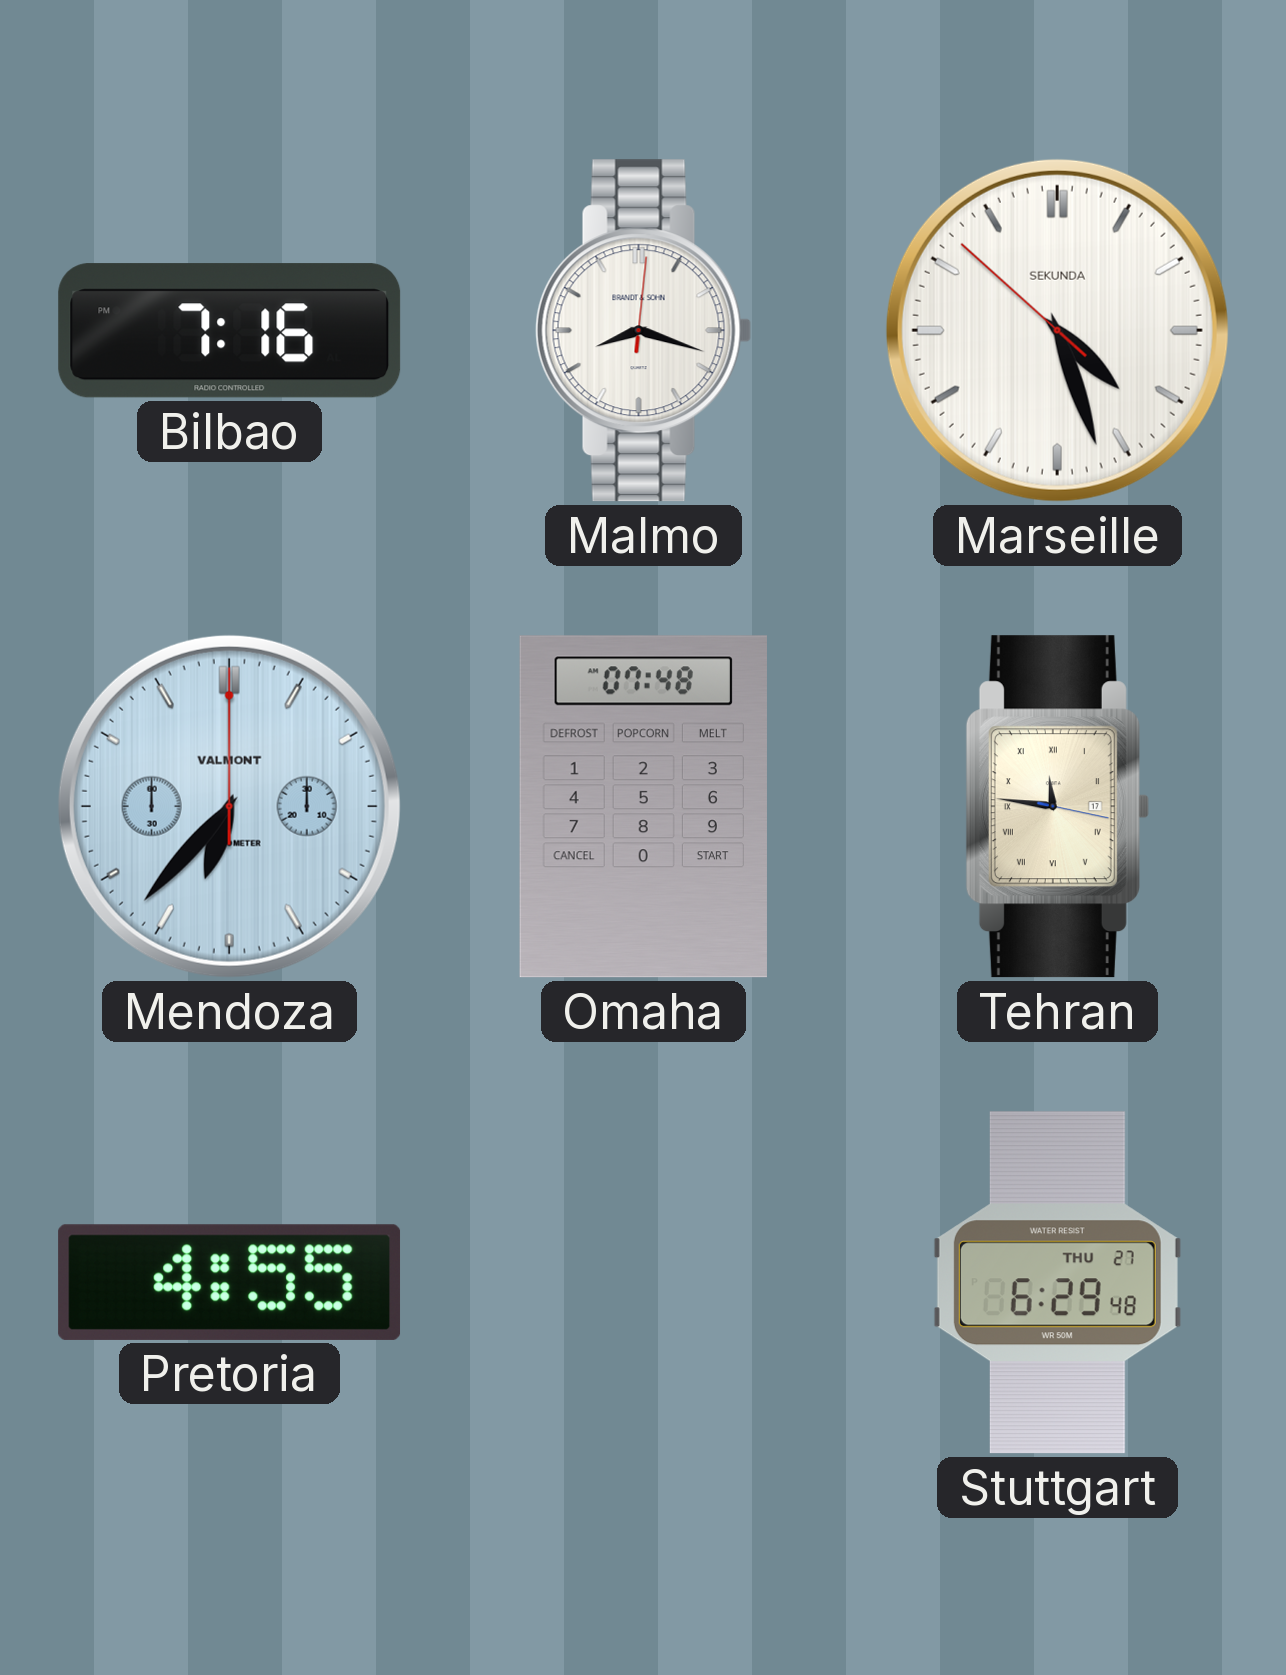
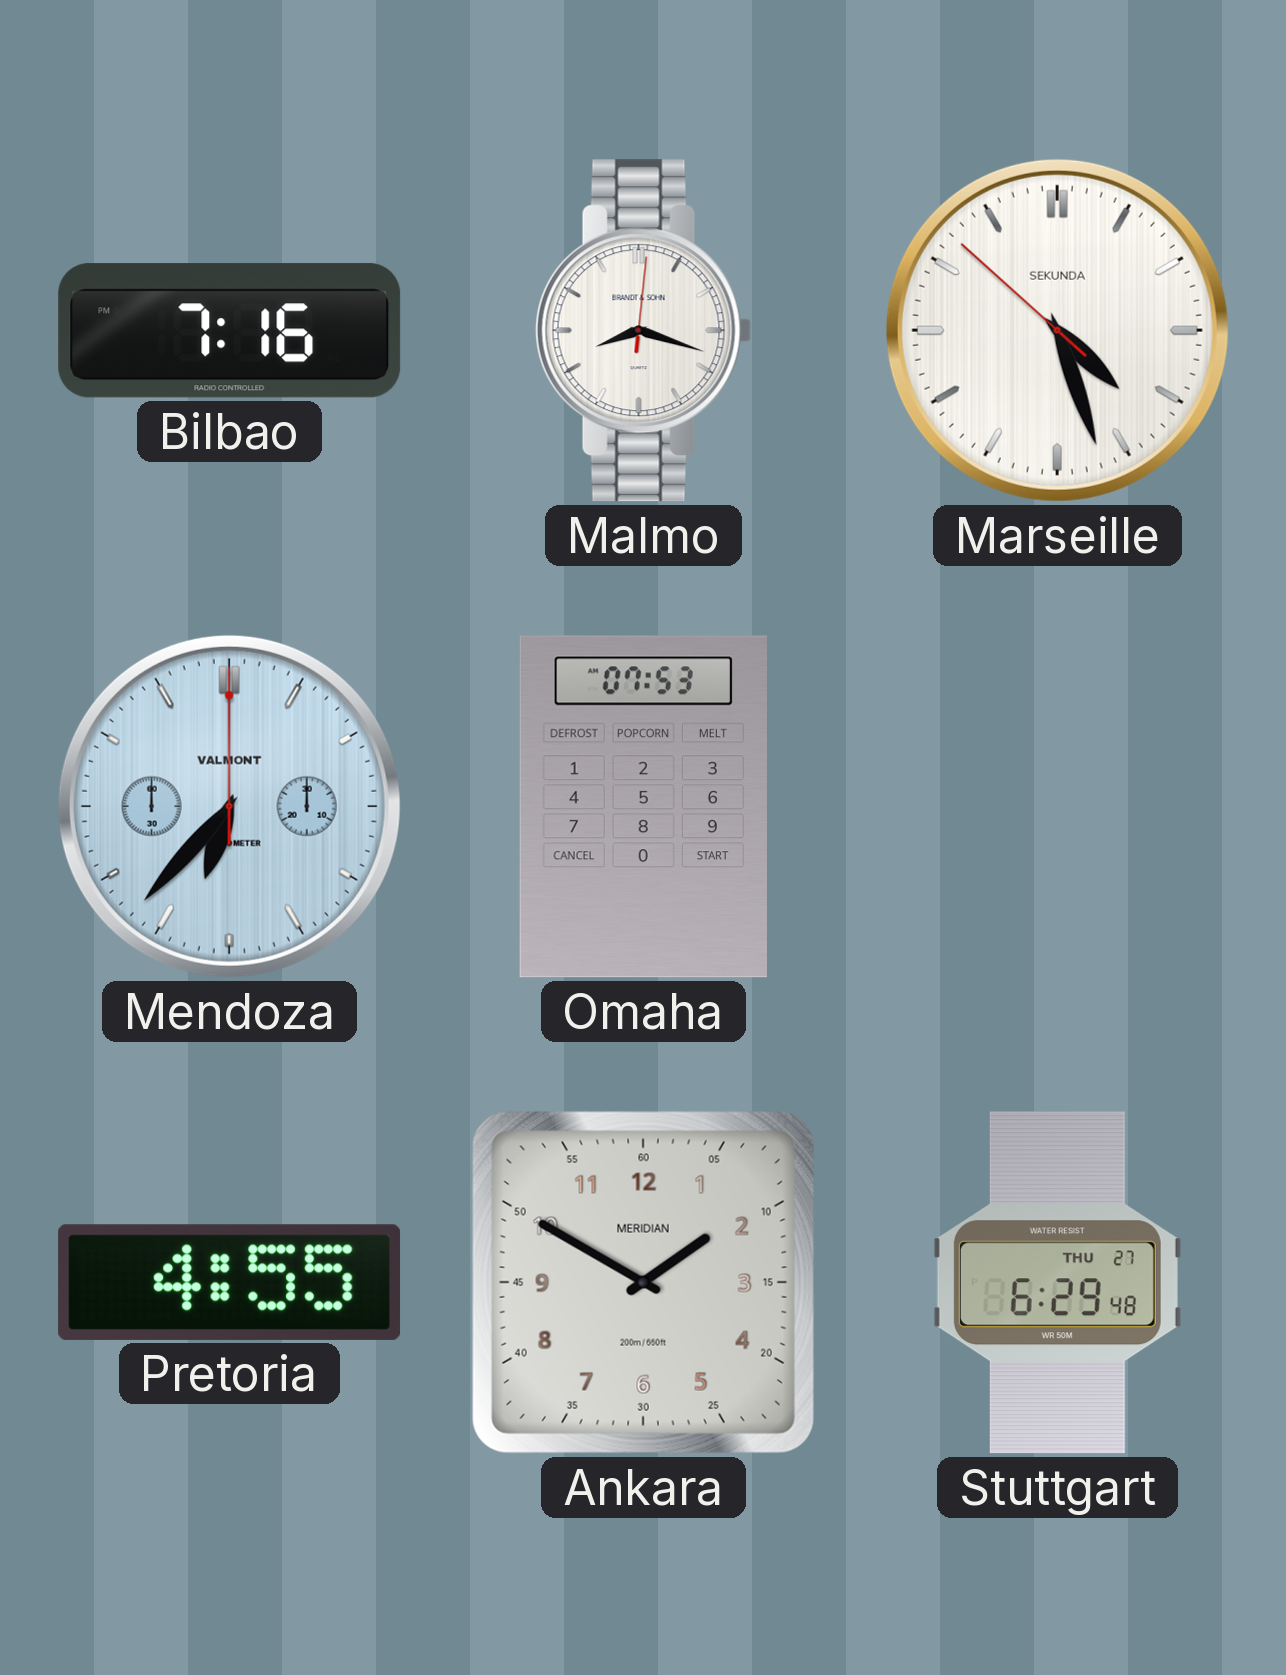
Omaha: 07:48 -> 07:53
Tehran: 11:46 -> none
Ankara: none -> 1:50
